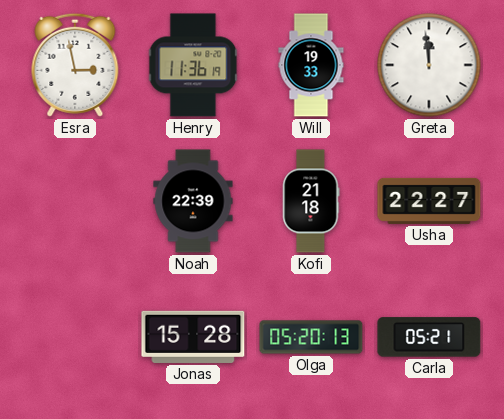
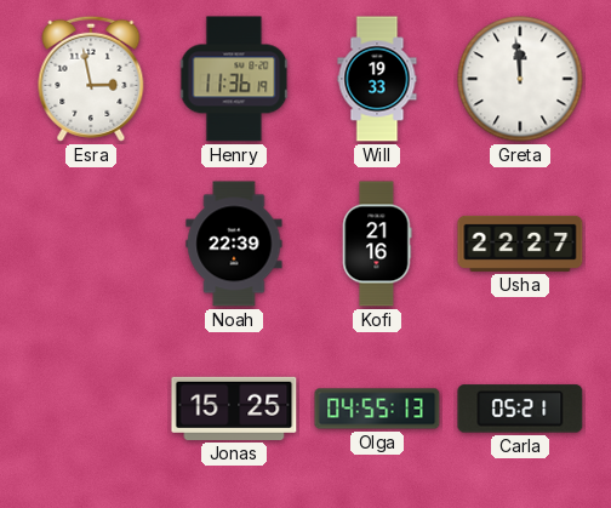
Kofi: 21:18 -> 21:16
Jonas: 15:28 -> 15:25
Olga: 05:20 -> 04:55
